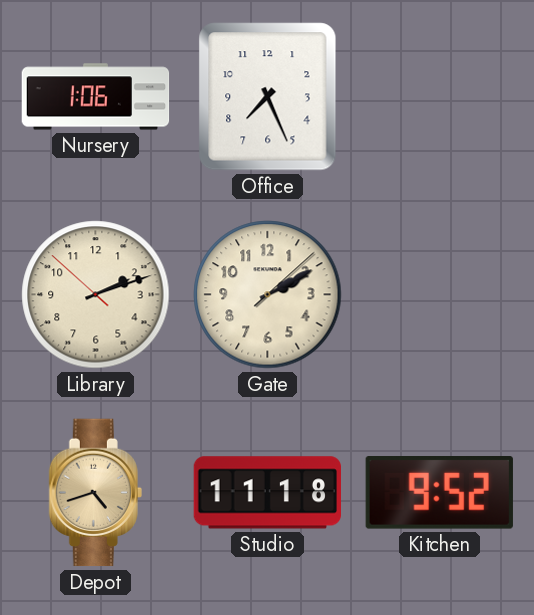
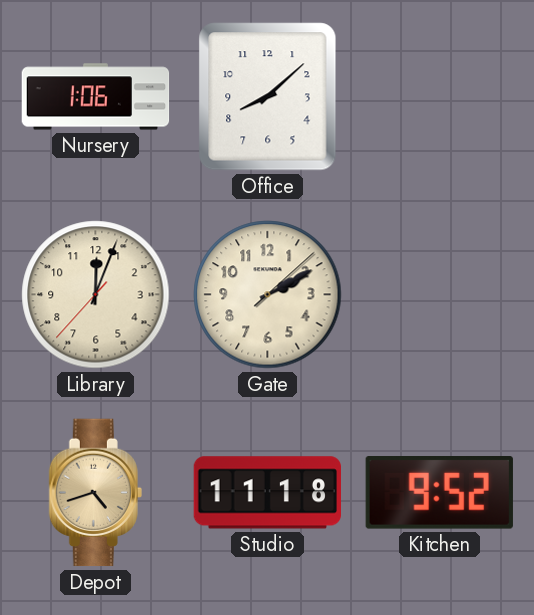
Office: 7:26 -> 8:08
Library: 2:11 -> 12:03
